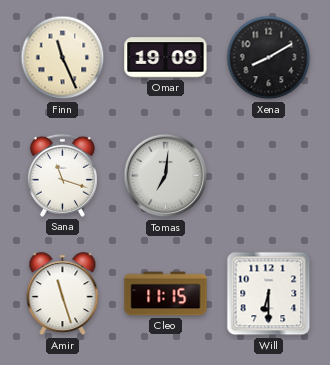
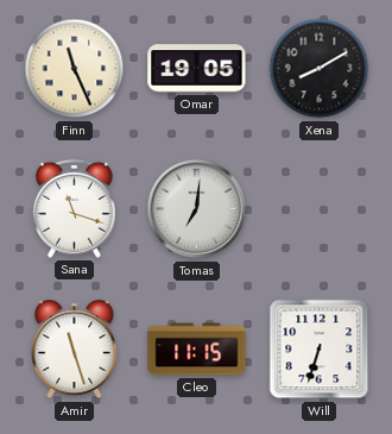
Omar: 19:09 -> 19:05
Will: 6:30 -> 6:33
